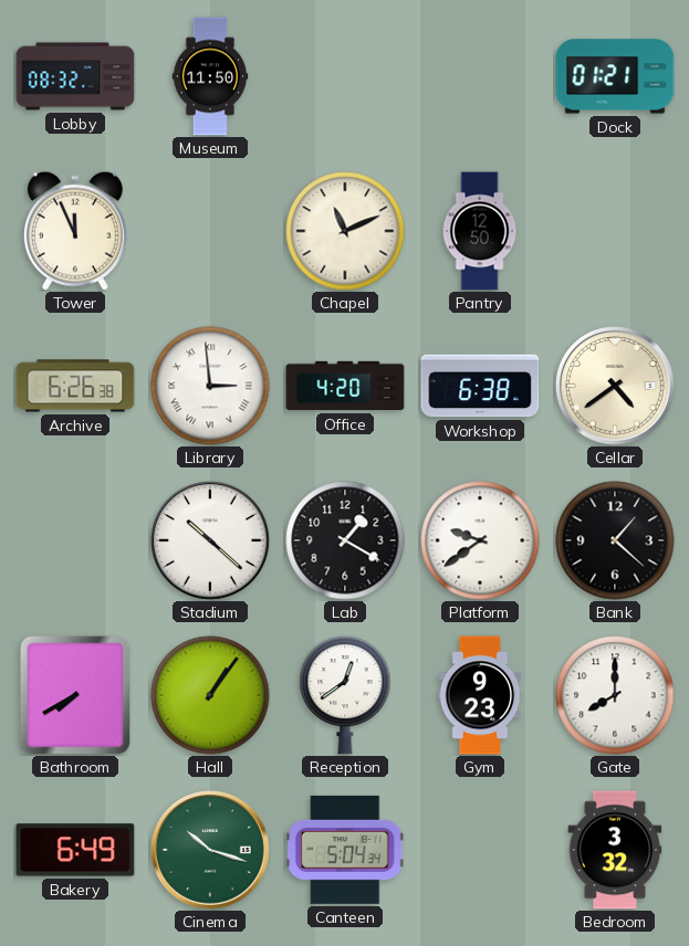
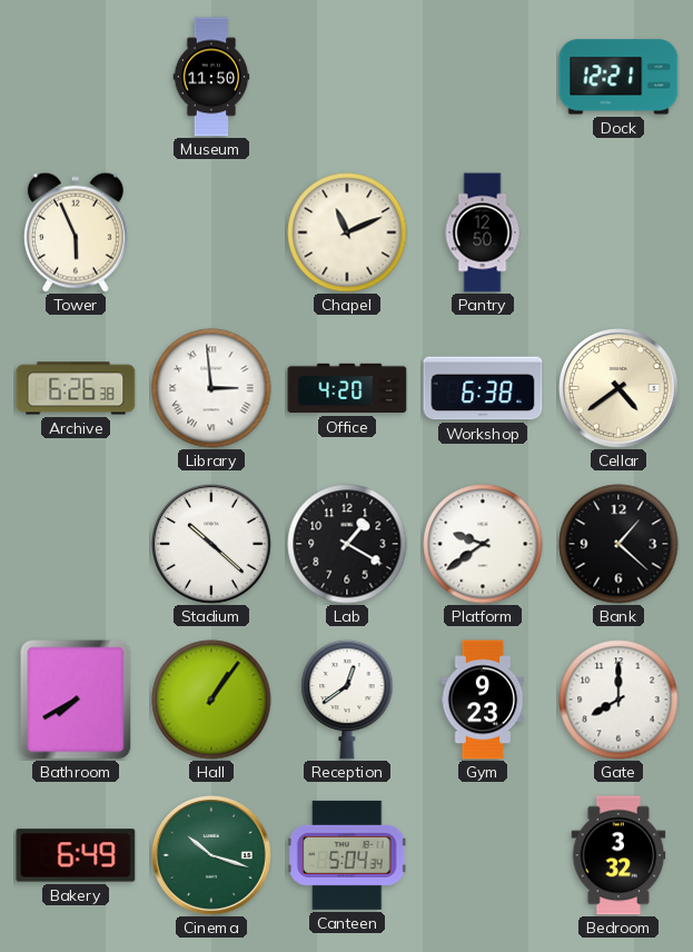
Lobby: 08:32 -> none
Dock: 01:21 -> 12:21
Tower: 11:56 -> 5:56
